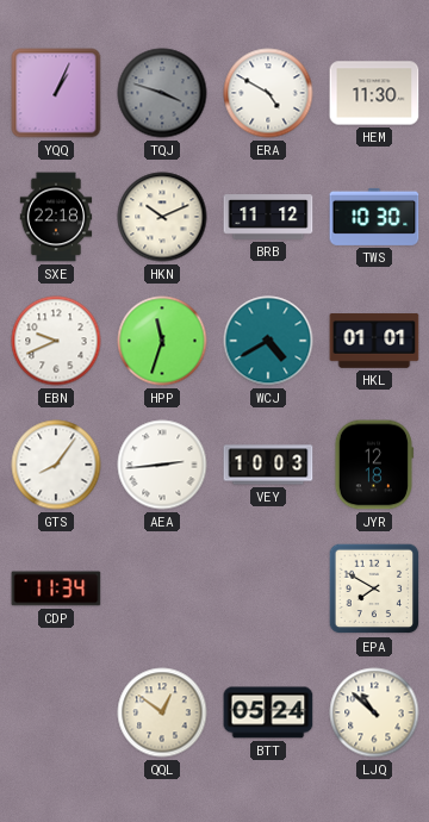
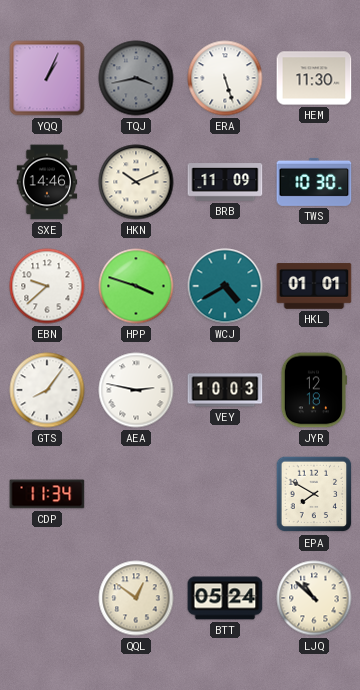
TQJ: 3:48 -> 3:43
ERA: 4:50 -> 5:27
SXE: 22:18 -> 14:46
BRB: 11:12 -> 11:09
EBN: 9:41 -> 9:38
HPP: 11:33 -> 3:48
AEA: 2:44 -> 2:47
